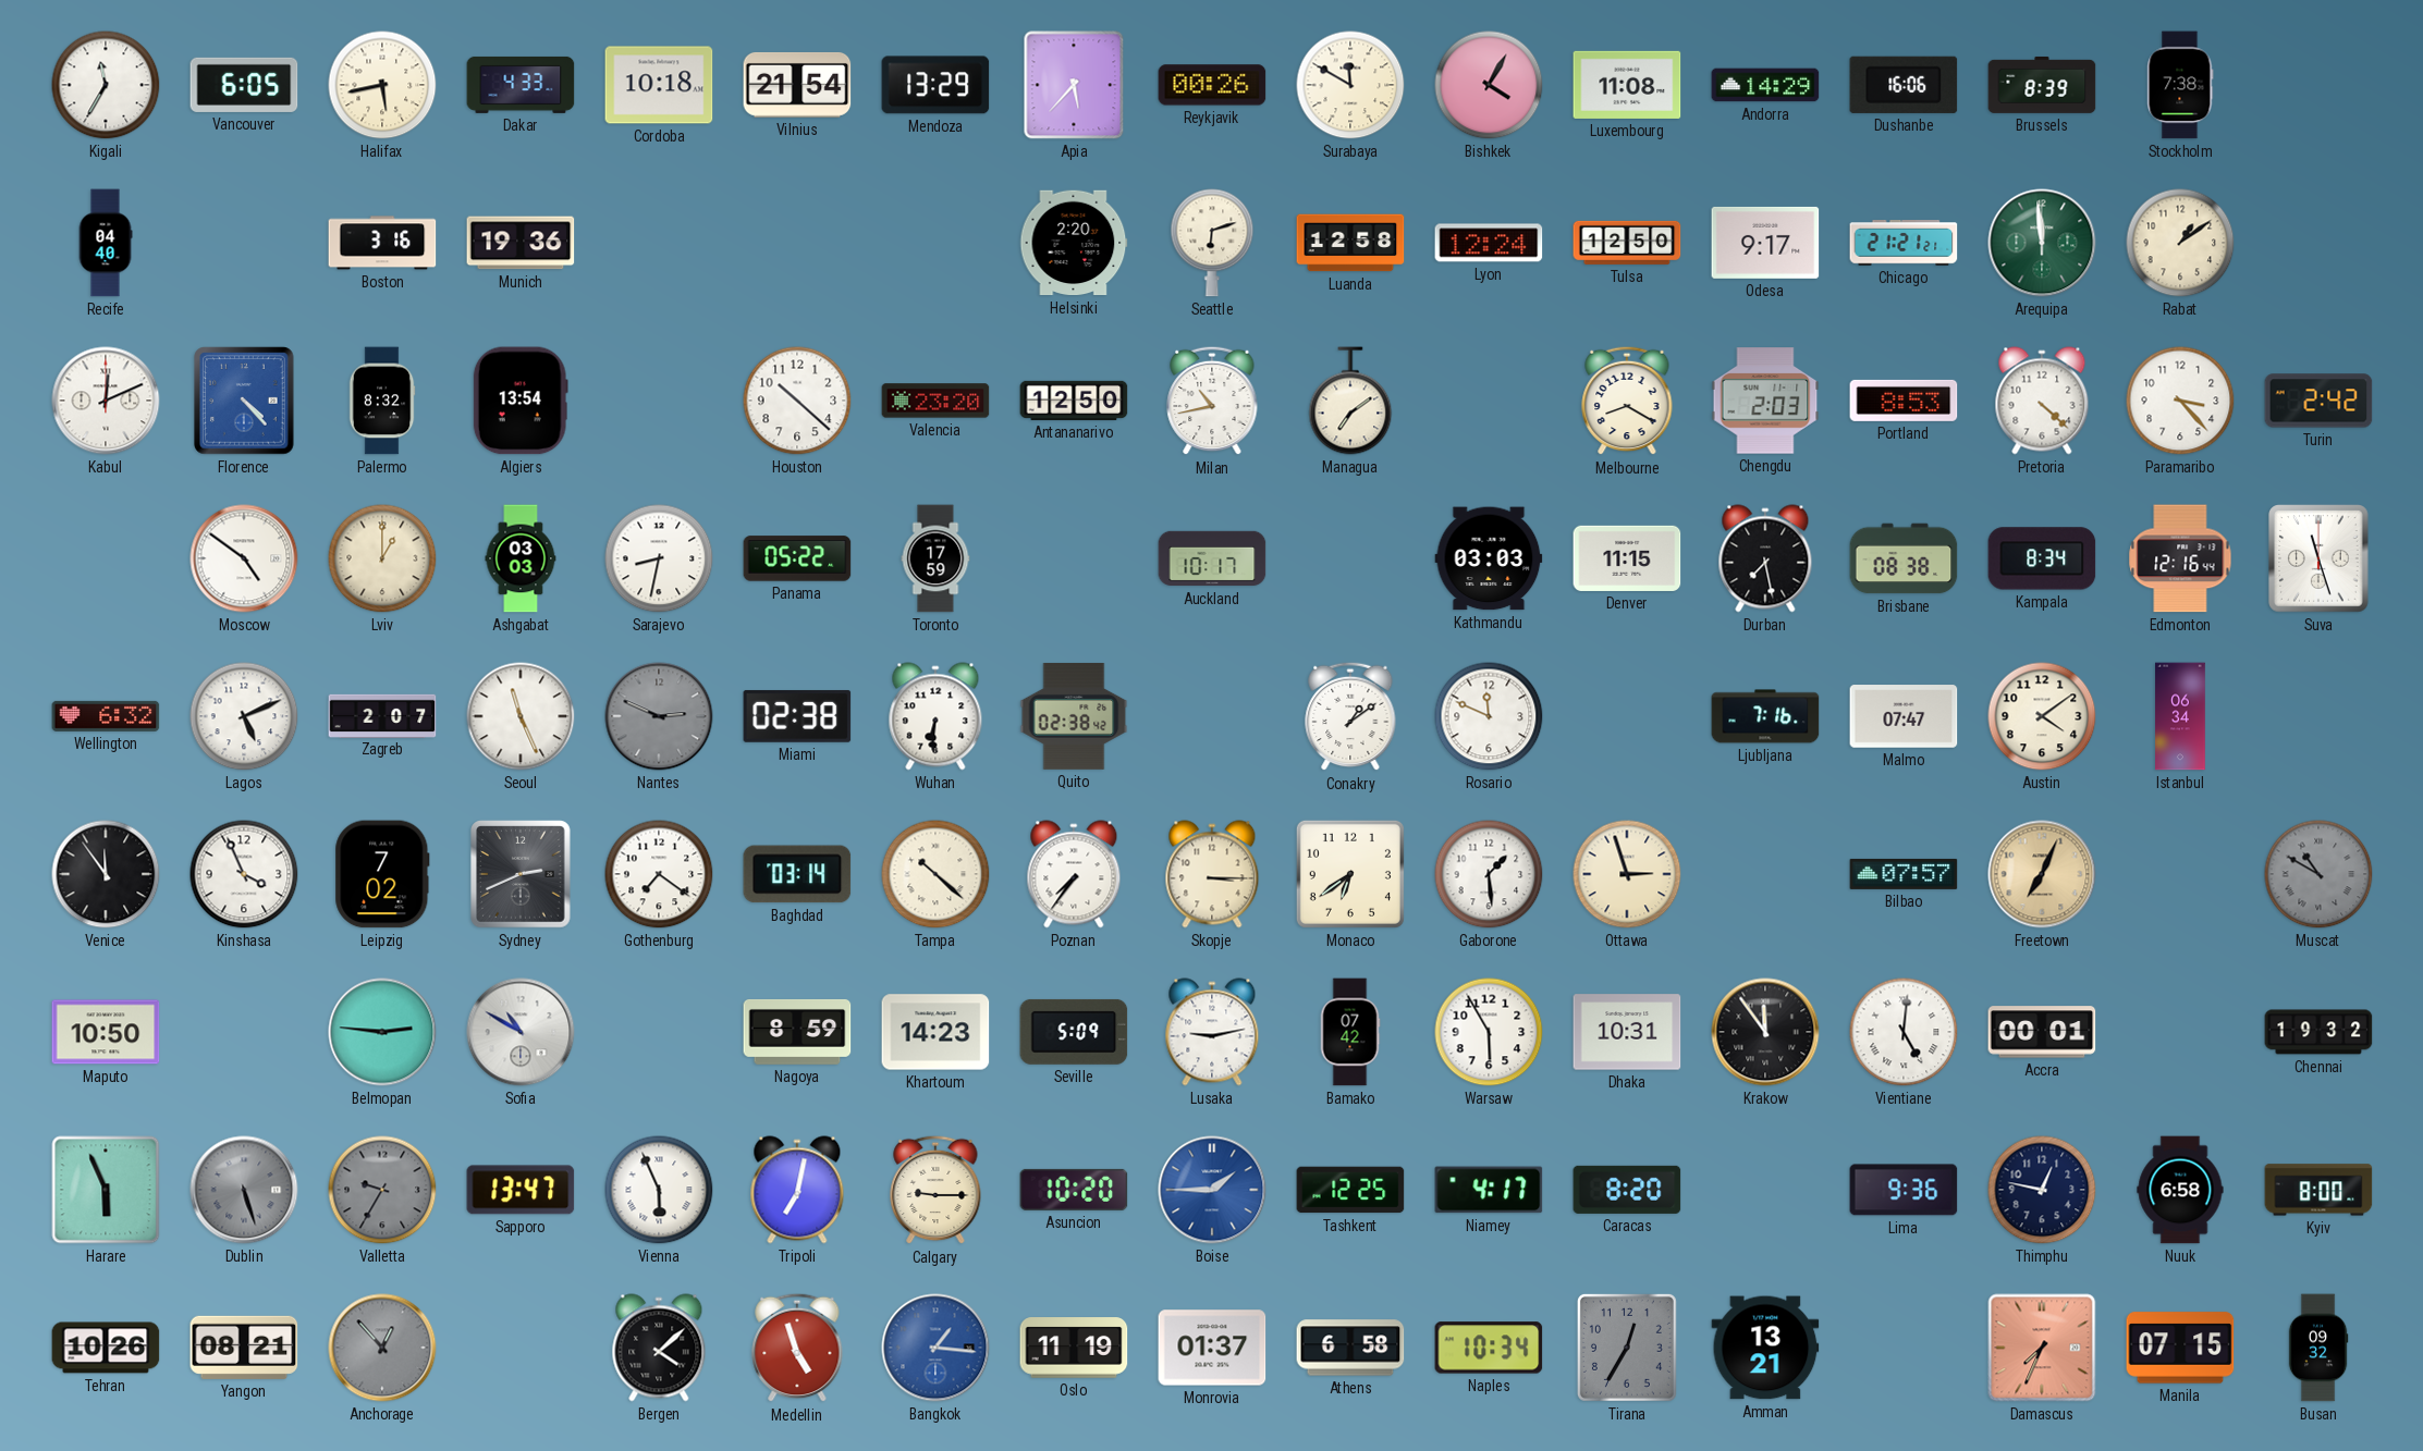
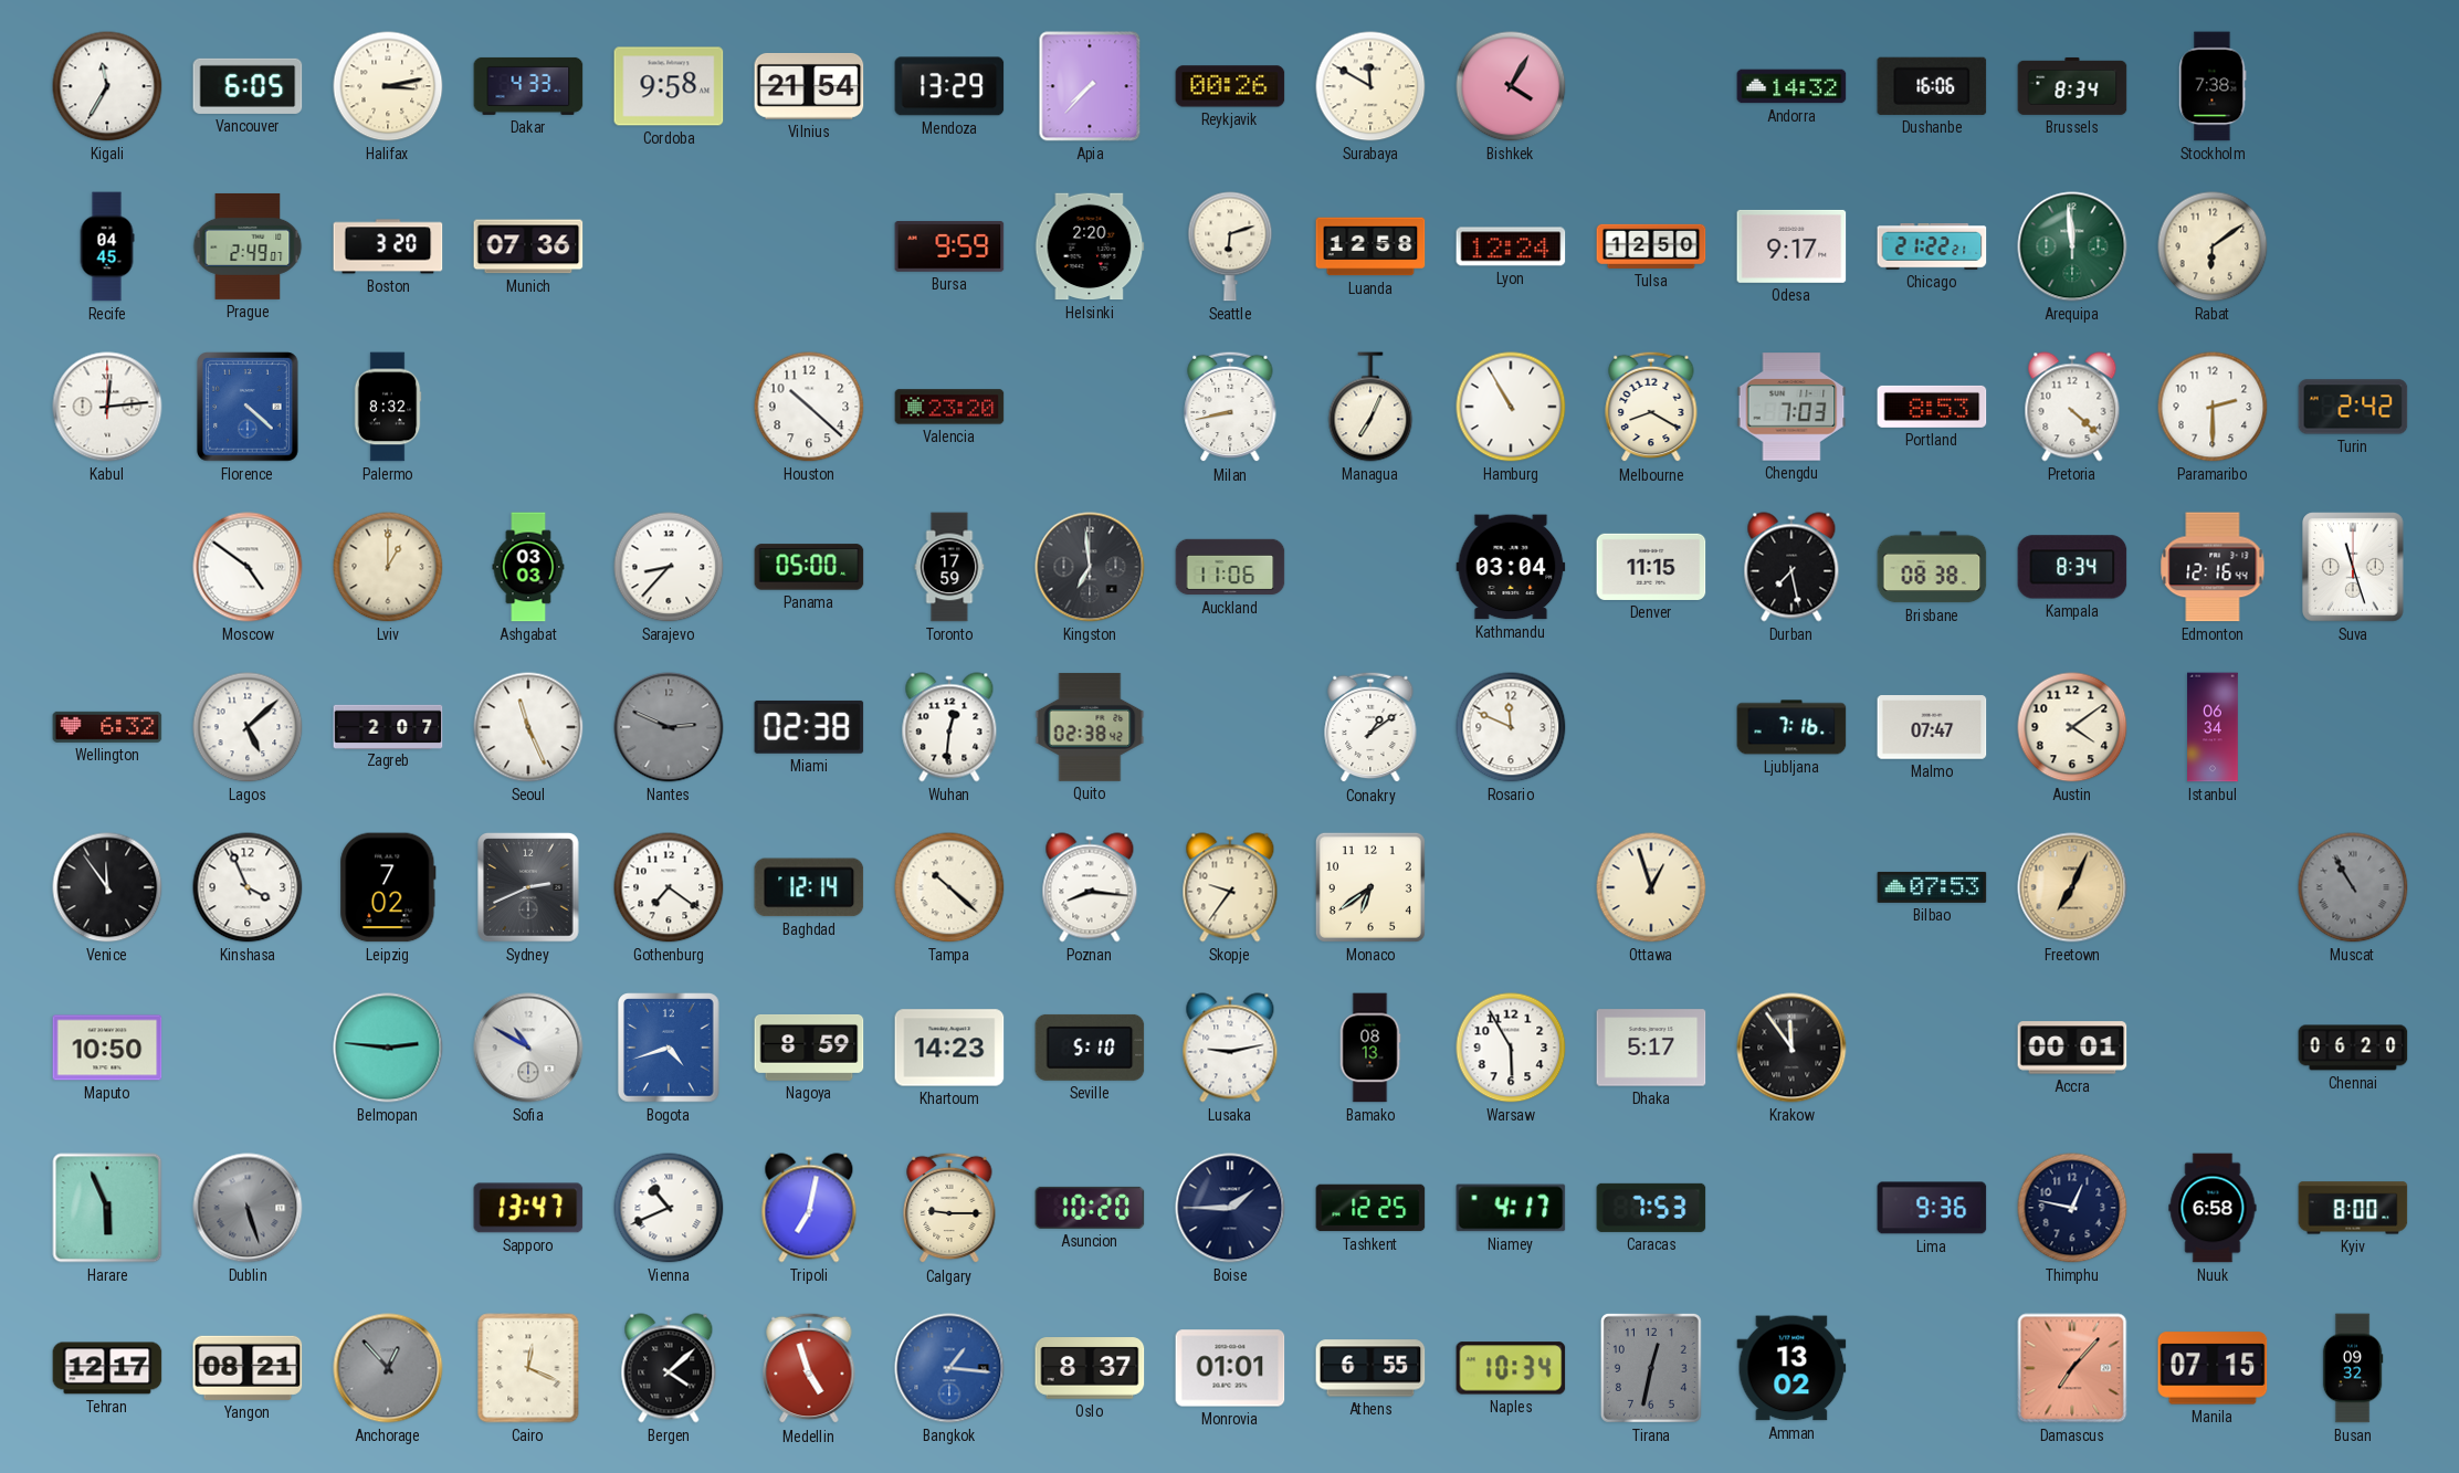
Halifax: 5:43 -> 3:13
Cordoba: 10:18 -> 9:58
Apia: 5:37 -> 7:37
Luxembourg: 11:08 -> none
Andorra: 14:29 -> 14:32
Brussels: 8:39 -> 8:34
Recife: 04:40 -> 04:45
Prague: none -> 2:49
Boston: 3:16 -> 3:20
Munich: 19:36 -> 07:36
Bursa: none -> 9:59
Chicago: 21:21 -> 21:22
Rabat: 1:09 -> 6:09
Kabul: 12:11 -> 12:14
Florence: 4:23 -> 4:22
Algiers: 13:54 -> none
Antananarivo: 12:50 -> none
Milan: 10:43 -> 8:43
Managua: 7:09 -> 7:04
Hamburg: none -> 10:55
Chengdu: 2:03 -> 7:03
Paramaribo: 3:23 -> 2:30
Sarajevo: 8:32 -> 8:37
Panama: 05:22 -> 05:00
Kingston: none -> 6:59
Auckland: 10:17 -> 11:06
Kathmandu: 03:03 -> 03:04
Lagos: 5:11 -> 5:08
Wuhan: 6:31 -> 12:31
Baghdad: 03:14 -> 12:14
Poznan: 7:36 -> 8:16
Skopje: 3:15 -> 9:36
Gaborone: 1:29 -> none
Ottawa: 2:57 -> 12:57
Bilbao: 07:57 -> 07:53
Muscat: 10:50 -> 10:55
Bogota: none -> 4:42
Seville: 5:09 -> 5:10
Bamako: 07:42 -> 08:13
Dhaka: 10:31 -> 5:17
Vientiane: 5:01 -> none
Chennai: 19:32 -> 06:20
Valletta: 9:35 -> none
Vienna: 5:56 -> 10:41
Boise dial: blue -> navy
Caracas: 8:20 -> 7:53
Tehran: 10:26 -> 12:17
Cairo: none -> 12:19
Oslo: 11:19 -> 8:37
Monrovia: 01:37 -> 01:01
Athens: 6:58 -> 6:55
Tirana: 12:35 -> 12:32
Amman: 13:21 -> 13:02
Damascus: 7:34 -> 7:07
